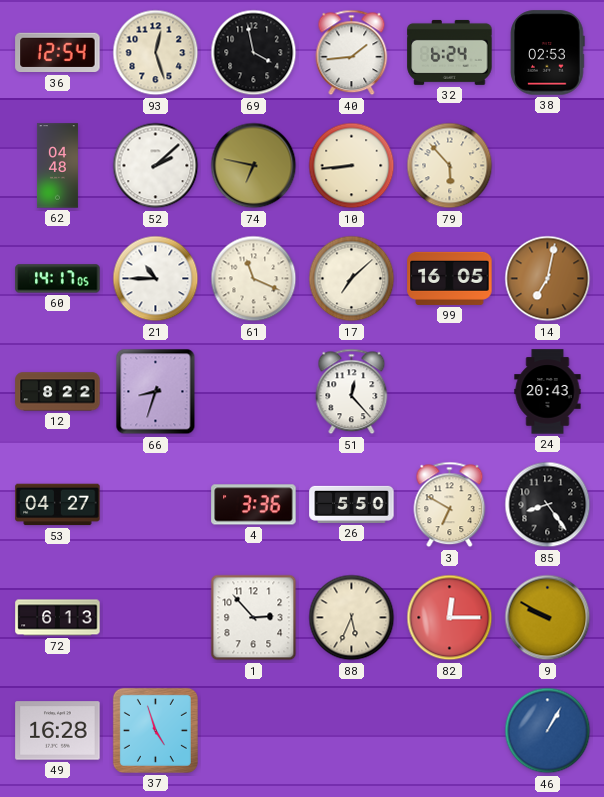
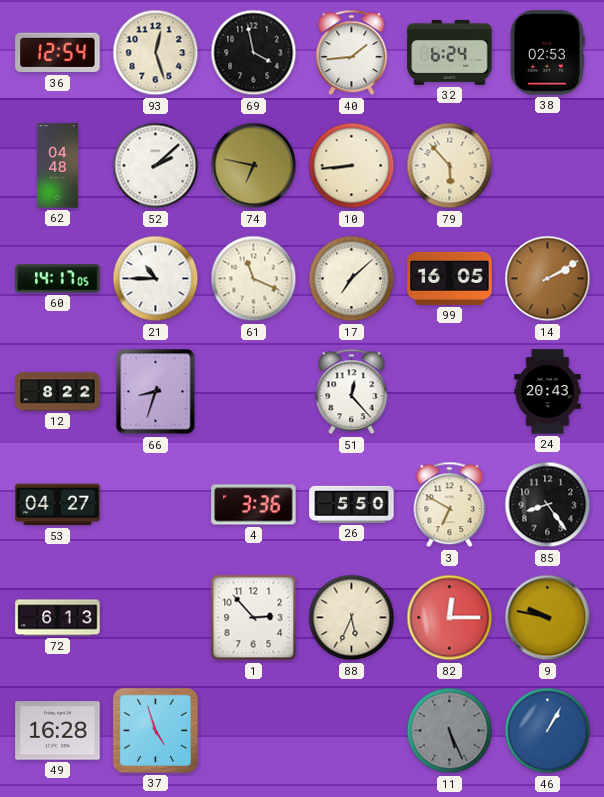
14: 7:02 -> 2:10
9: 9:50 -> 9:47
11: none -> 5:26
